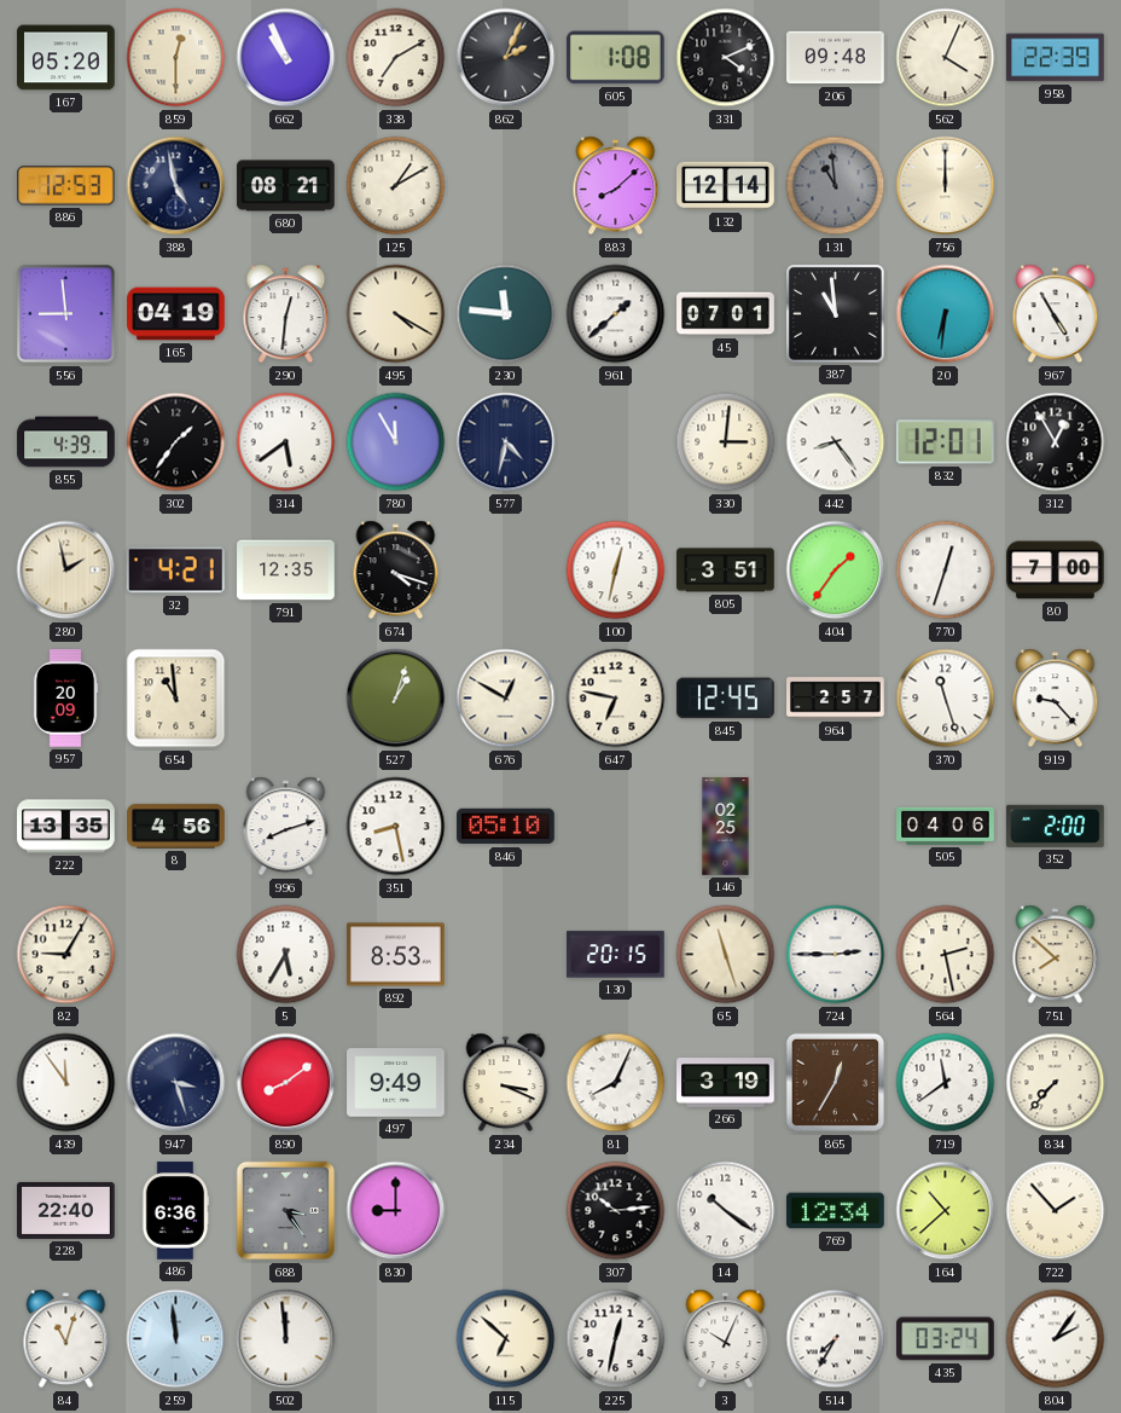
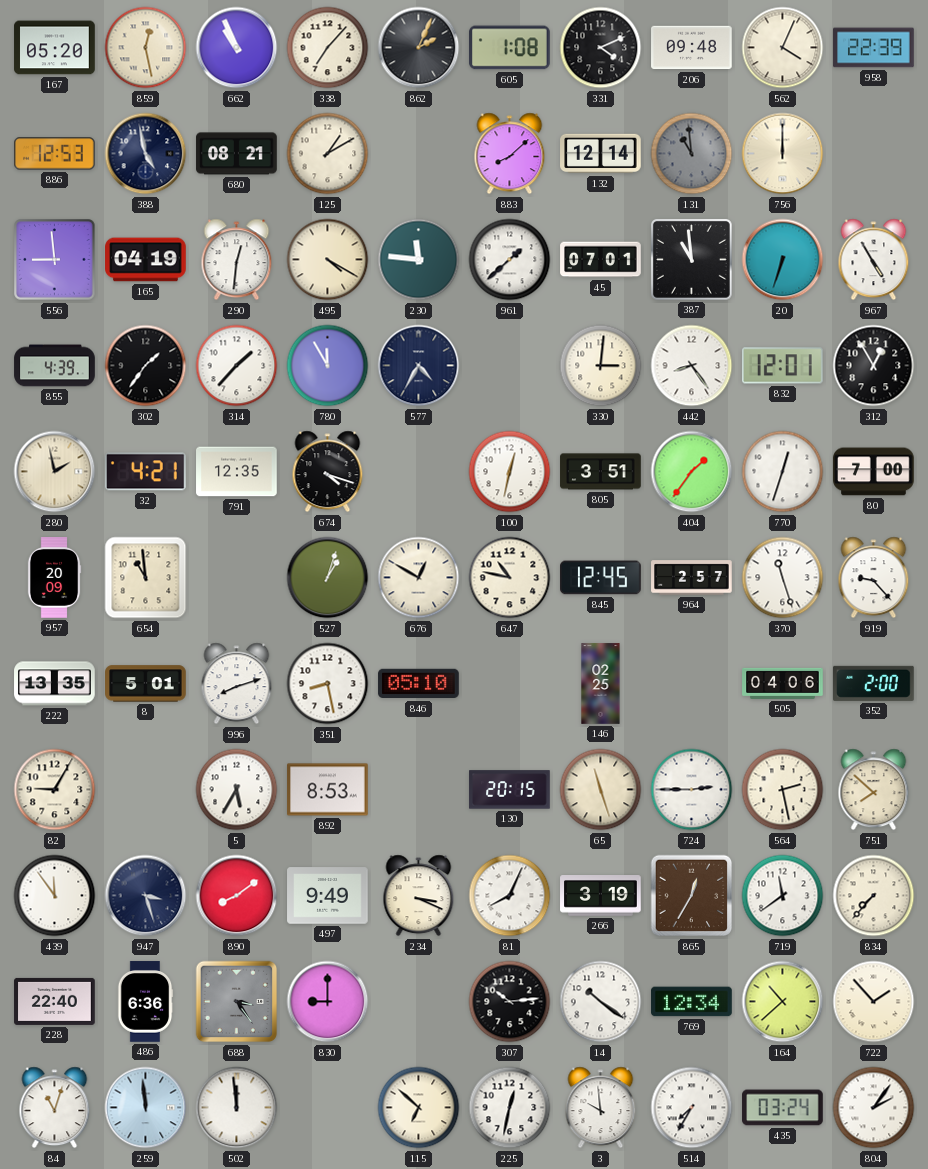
859: 12:30 -> 12:28
338: 7:10 -> 7:07
20: 6:31 -> 6:33
314: 5:39 -> 1:37
577: 4:32 -> 4:35
647: 6:47 -> 10:47
8: 4:56 -> 5:01
3: 10:04 -> 9:59
